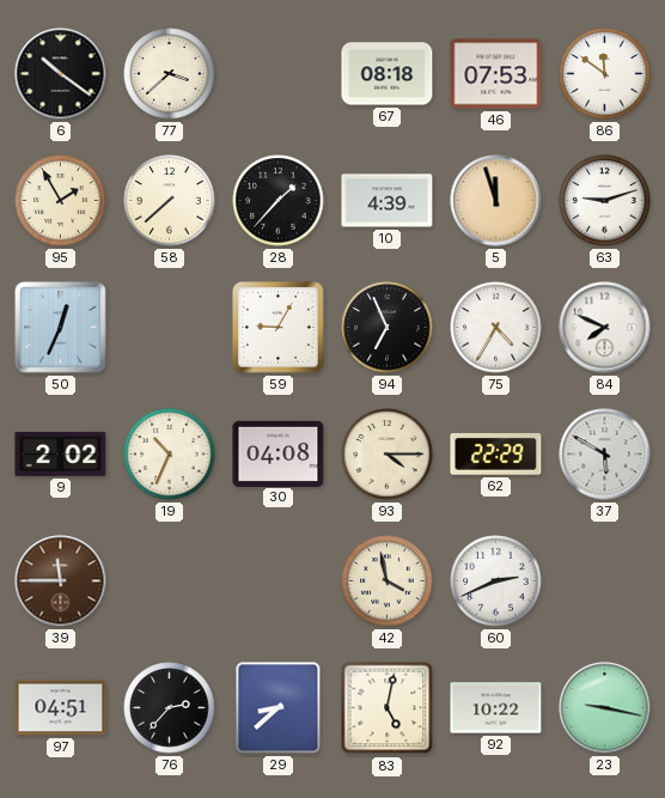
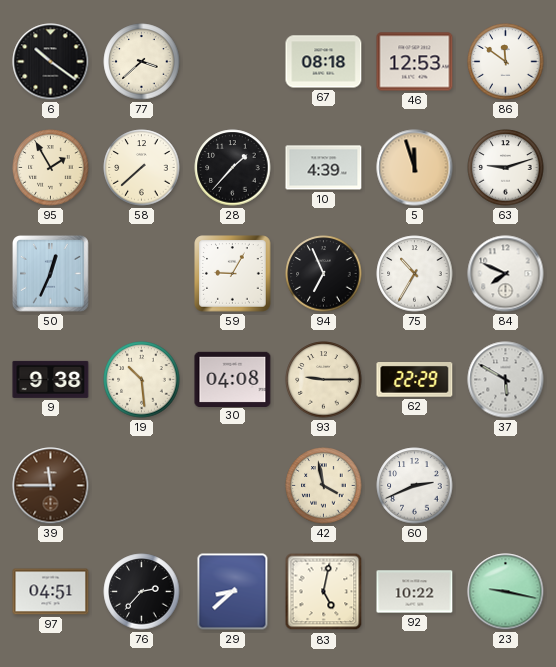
46: 07:53 -> 12:53
75: 4:35 -> 10:35
9: 2:02 -> 9:38
19: 10:34 -> 10:29
93: 4:15 -> 9:15
